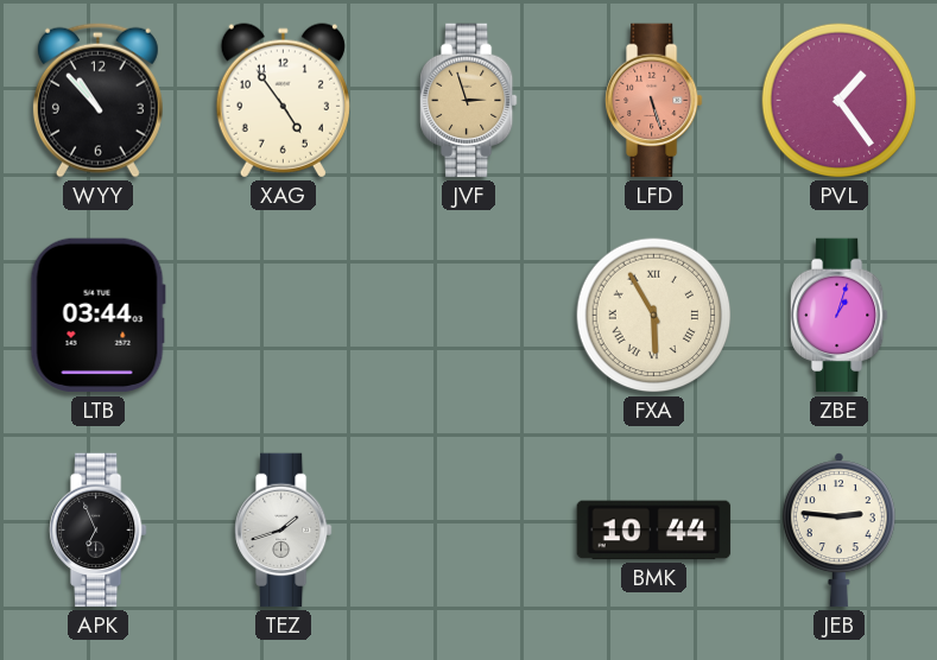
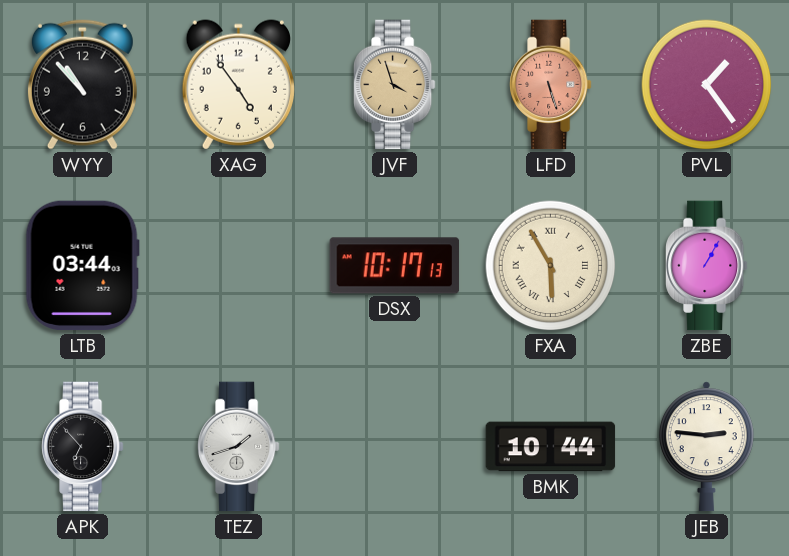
JVF: 2:57 -> 3:57
DSX: none -> 10:17
ZBE: 1:03 -> 1:05
APK: 6:56 -> 6:53
